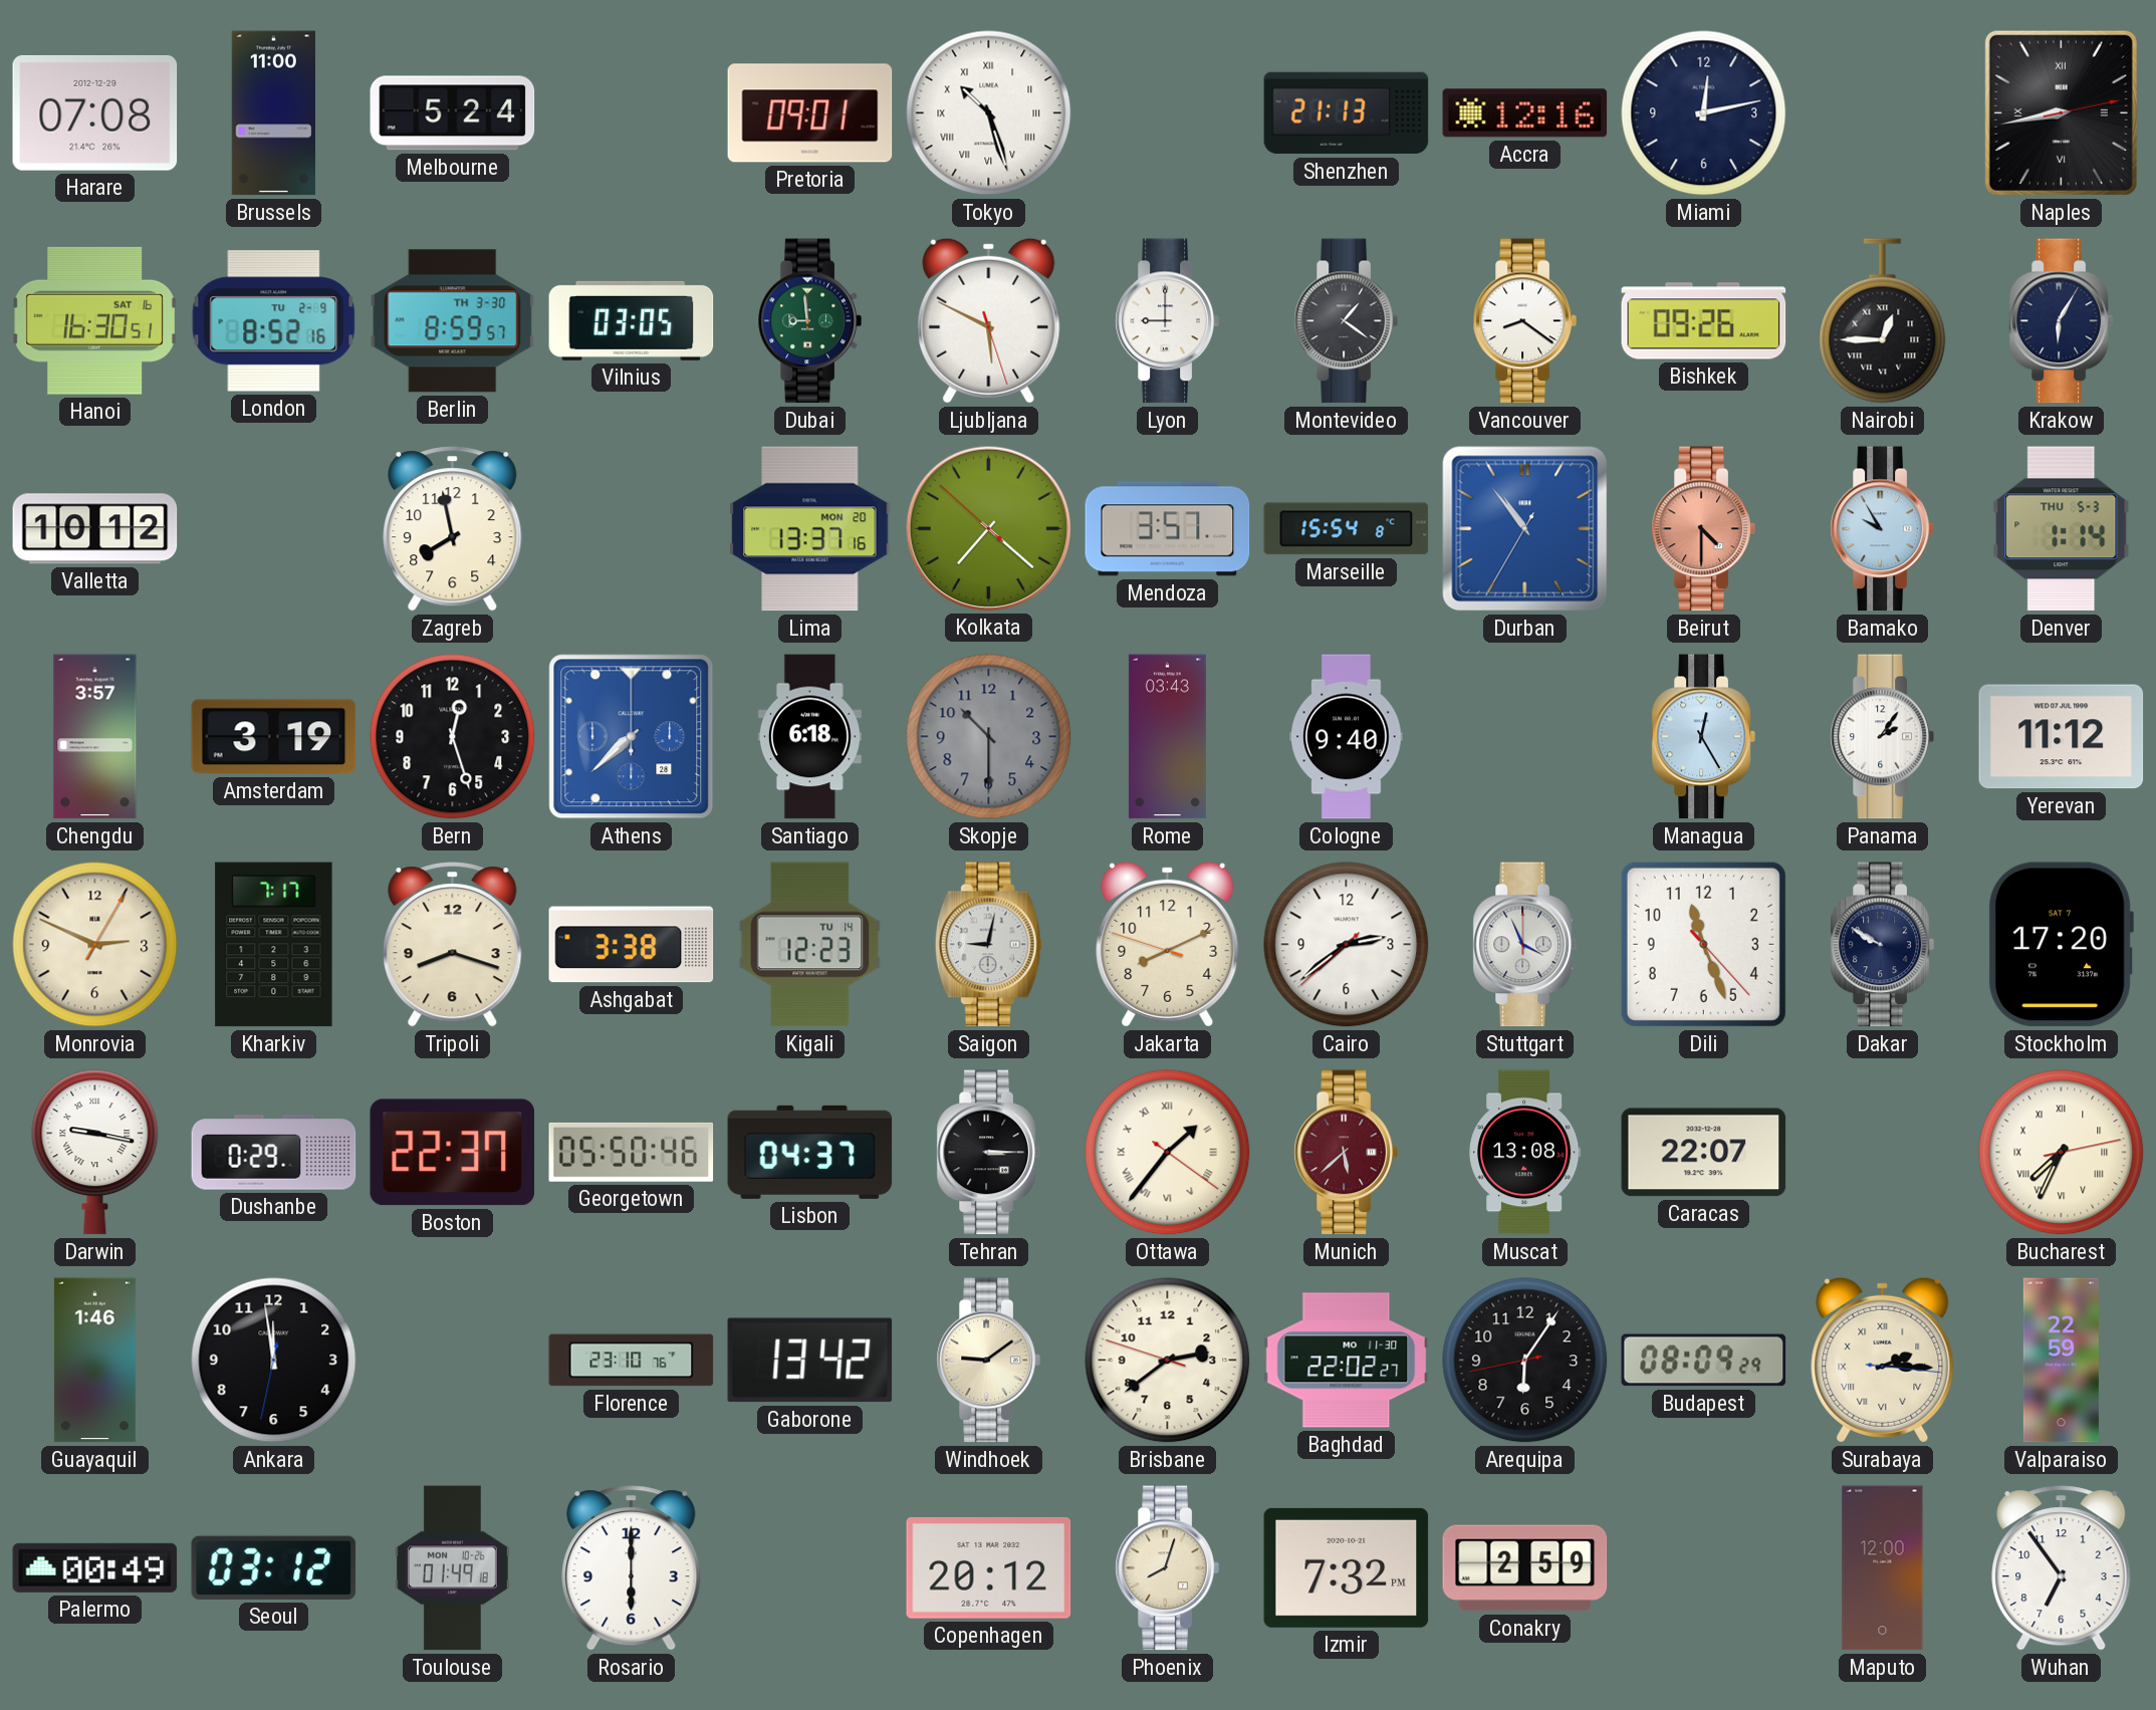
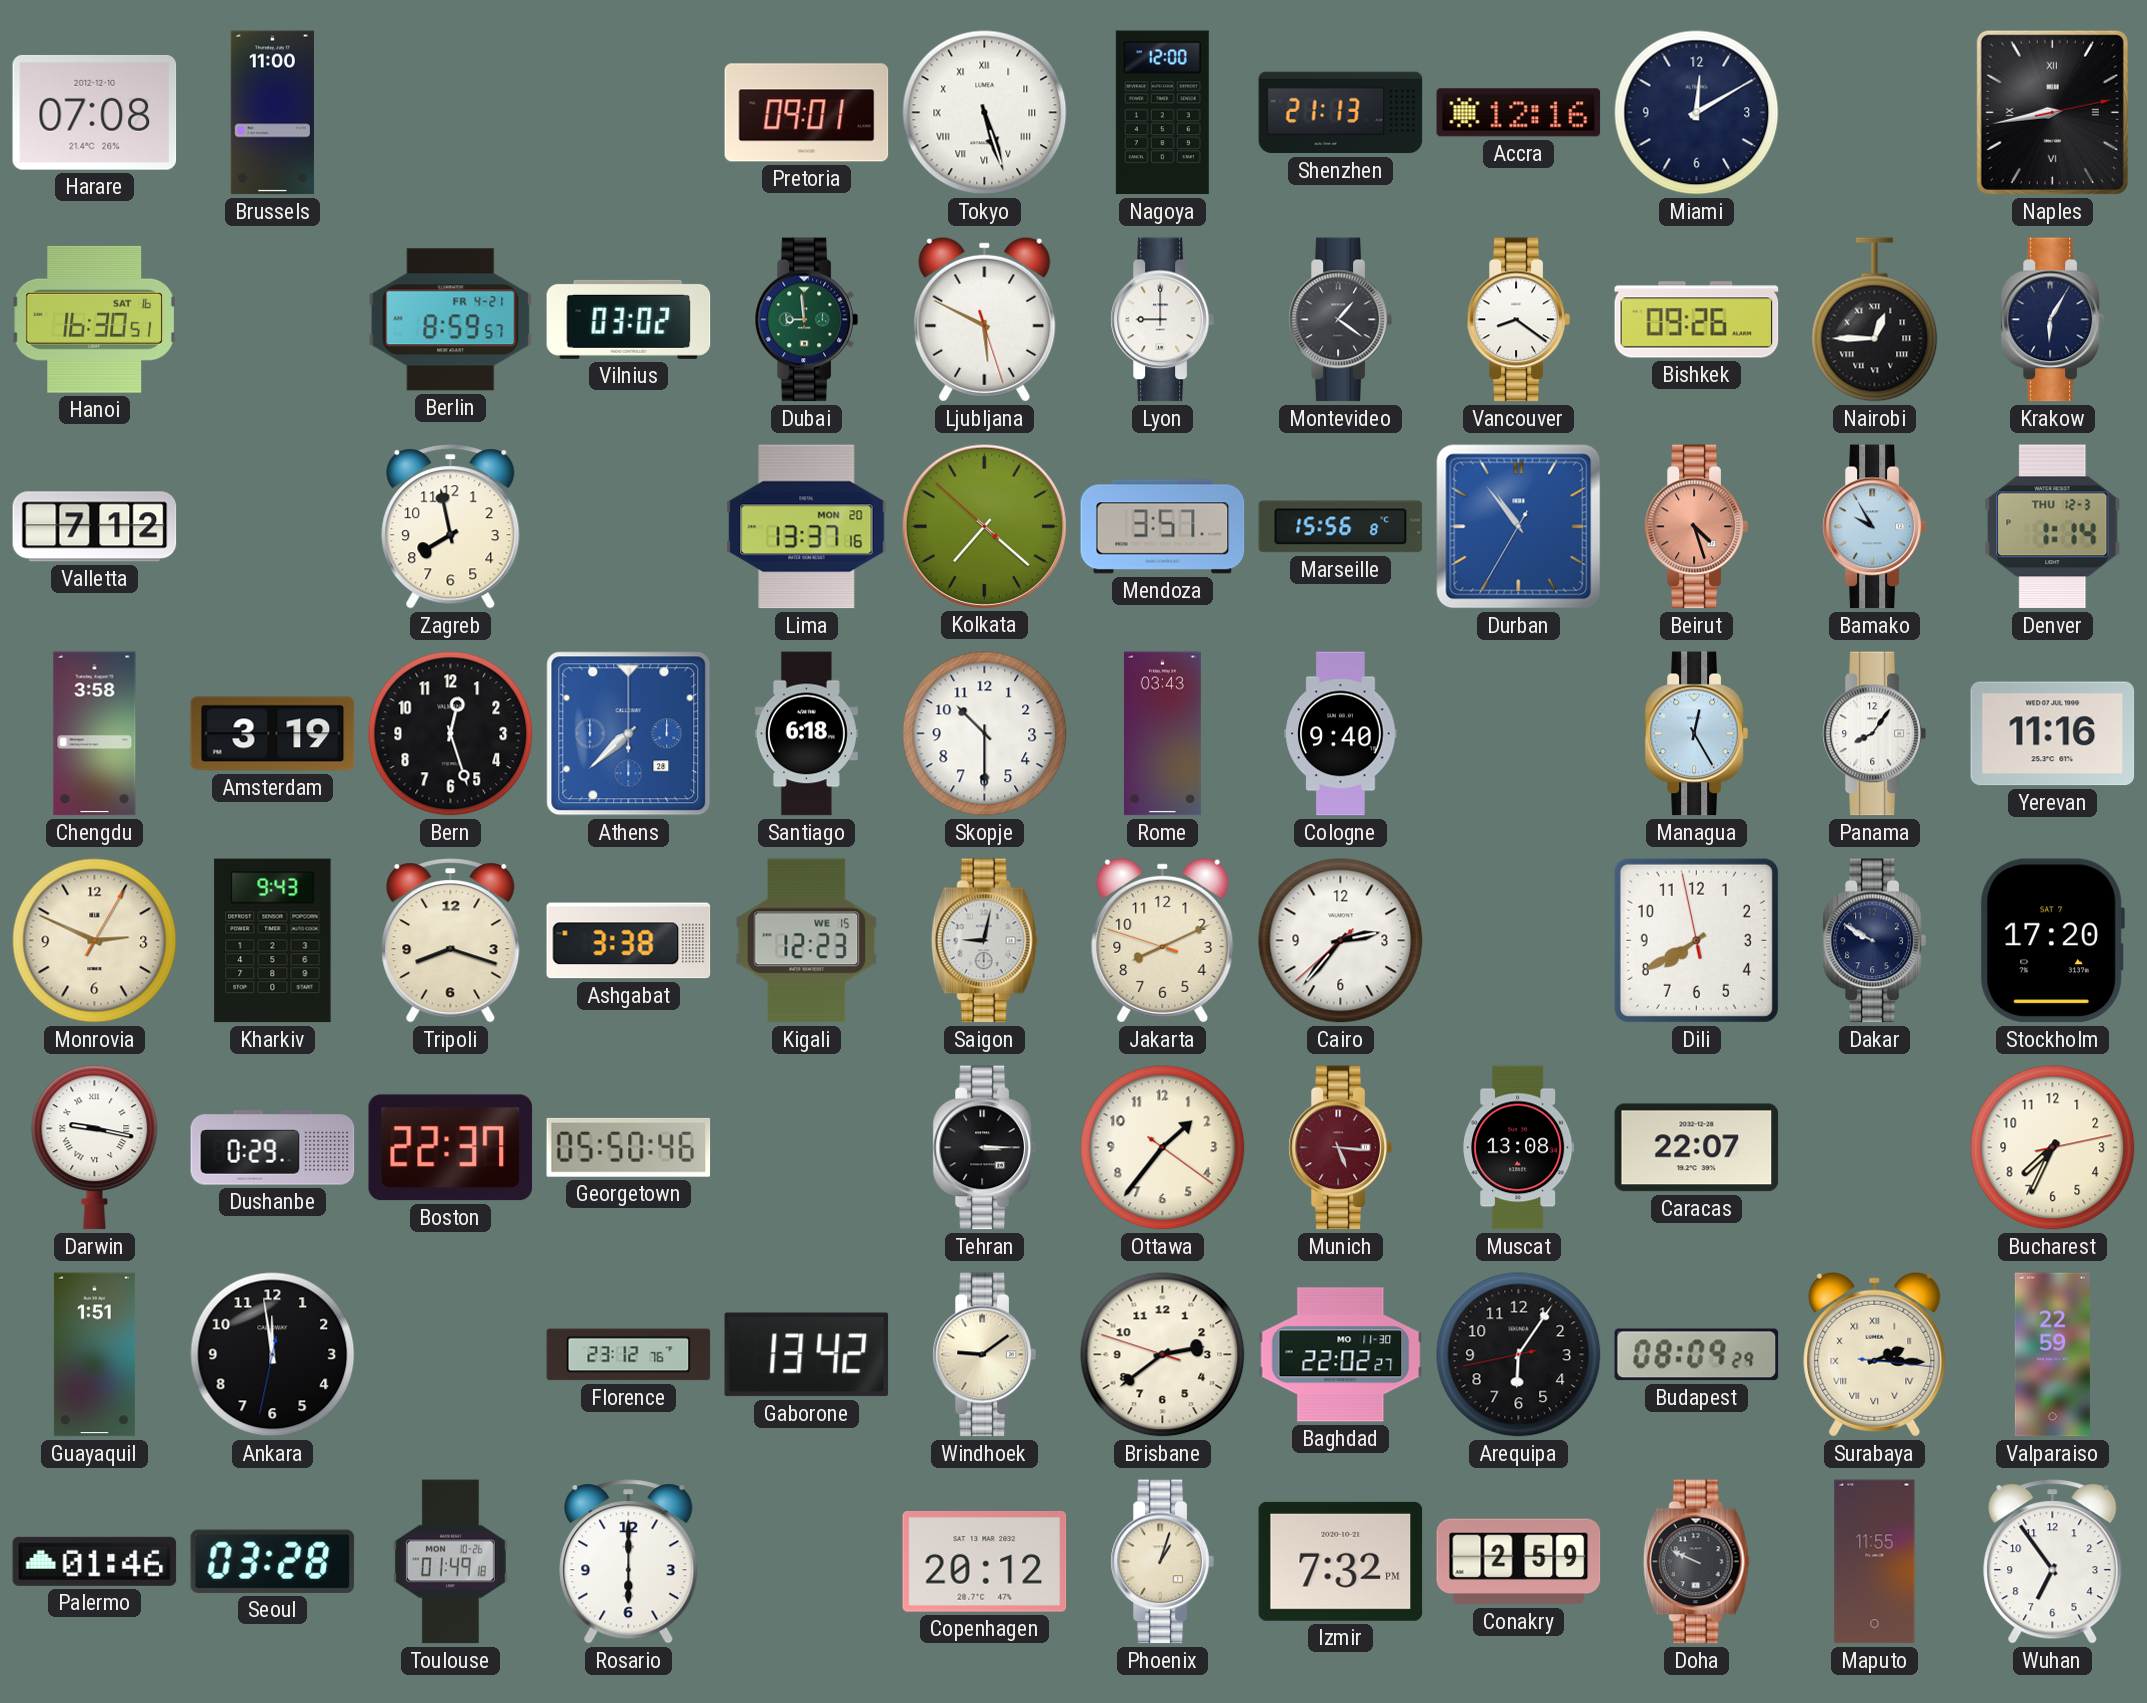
Harare date: 2012-12-29 -> 2012-12-10
Melbourne: 5:24 -> none
Tokyo: 10:27 -> 5:27
Nagoya: none -> 12:00
Miami: 12:13 -> 12:10
London: 8:52 -> none
Berlin date: TH 3-30 -> FR 4-21
Vilnius: 03:05 -> 03:02
Valletta: 10:12 -> 7:12
Marseille: 15:54 -> 15:56
Beirut: 4:30 -> 4:27
Denver date: THU 5-3 -> THU 12-3
Chengdu: 3:57 -> 3:58
Skopje dial: grey -> white
Panama: 2:06 -> 8:06
Yerevan: 11:12 -> 11:16
Kharkiv: 7:17 -> 9:43
Kigali date: TU 14 -> WE 15
Cairo: 2:38 -> 2:36
Stuttgart: 3:56 -> none
Dili: 11:26 -> 7:39
Lisbon: 04:37 -> none
Ottawa numerals: Roman -> Arabic
Munich: 5:38 -> 5:16
Bucharest numerals: Roman -> Arabic
Guayaquil: 1:46 -> 1:51
Florence: 23:10 -> 23:12
Palermo: 00:49 -> 01:46
Seoul: 03:12 -> 03:28
Phoenix: 8:03 -> 1:03
Doha: none -> 9:49
Maputo: 12:00 -> 11:55
